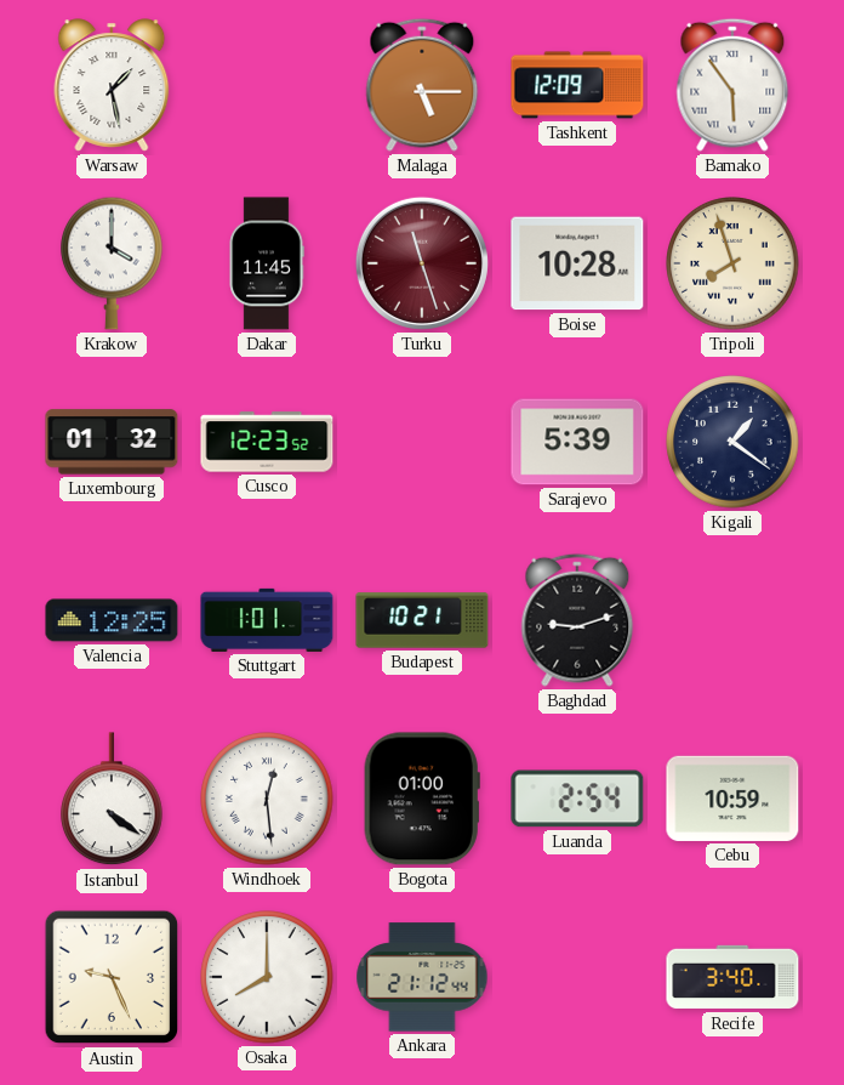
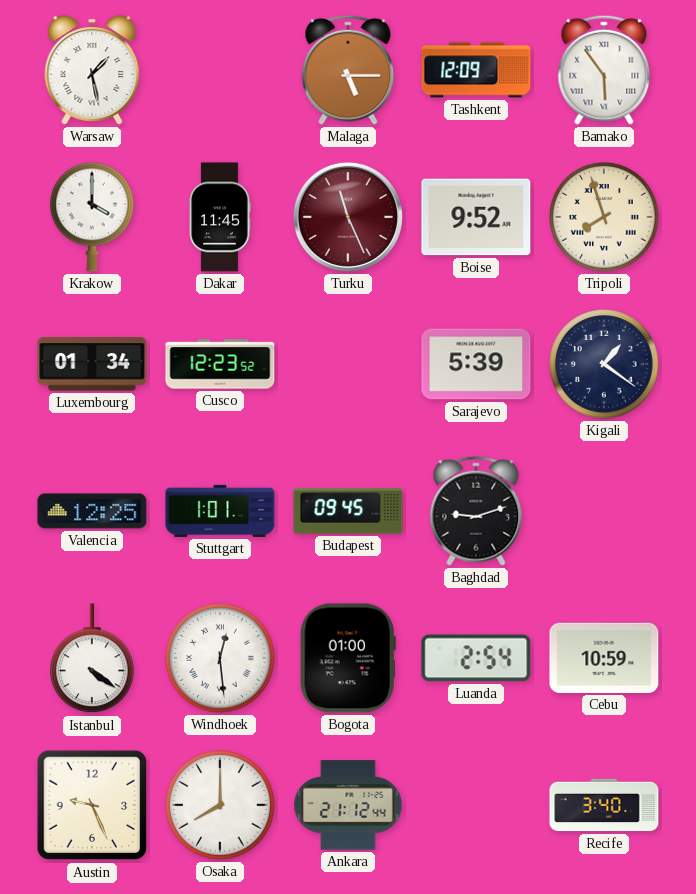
Turku: 11:27 -> 11:26
Boise: 10:28 -> 9:52
Luxembourg: 01:32 -> 01:34
Budapest: 10:21 -> 09:45
